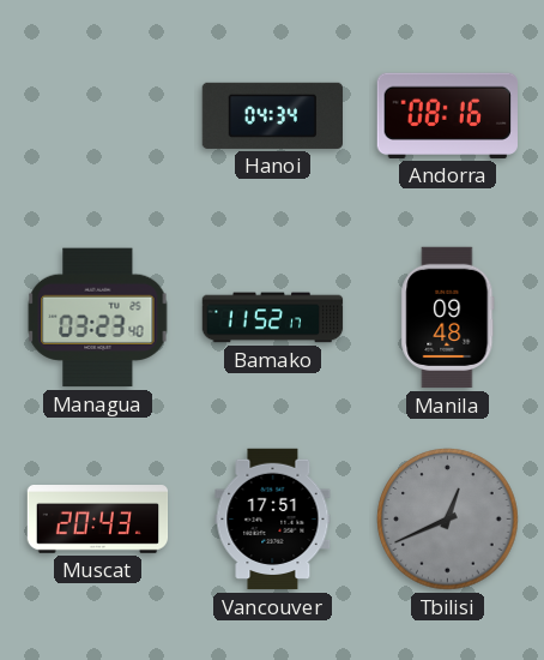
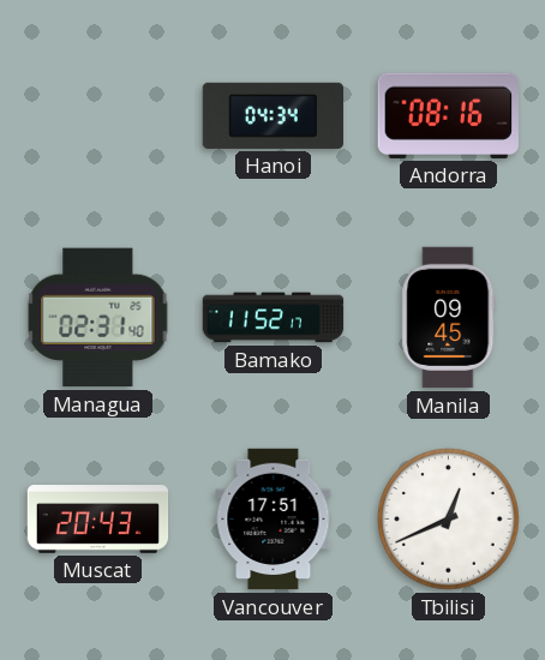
Managua: 03:23 -> 02:31
Manila: 09:48 -> 09:45
Tbilisi dial: grey -> white
